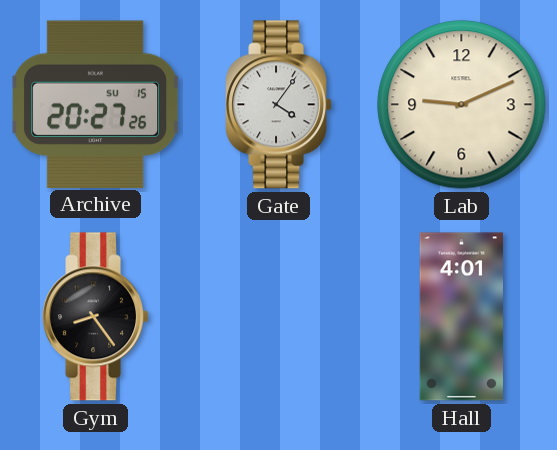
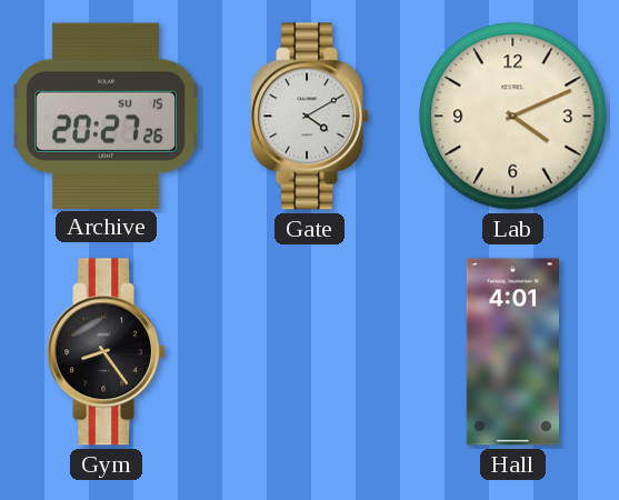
Gate: 4:06 -> 4:10
Lab: 9:11 -> 4:11
